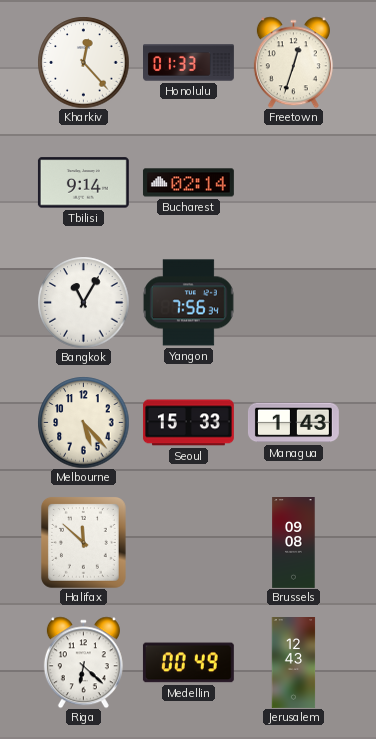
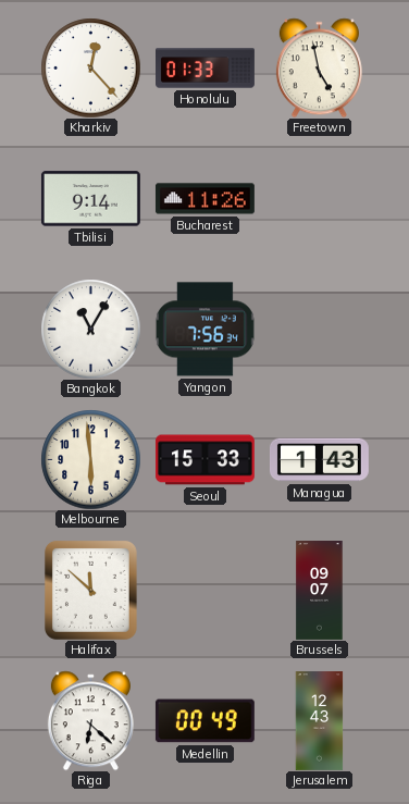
Freetown: 12:33 -> 4:58
Bucharest: 02:14 -> 11:26
Melbourne: 5:23 -> 5:59
Brussels: 09:08 -> 09:07
